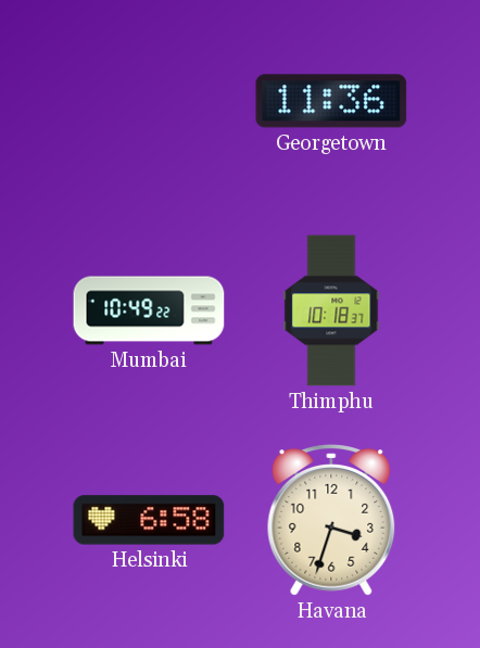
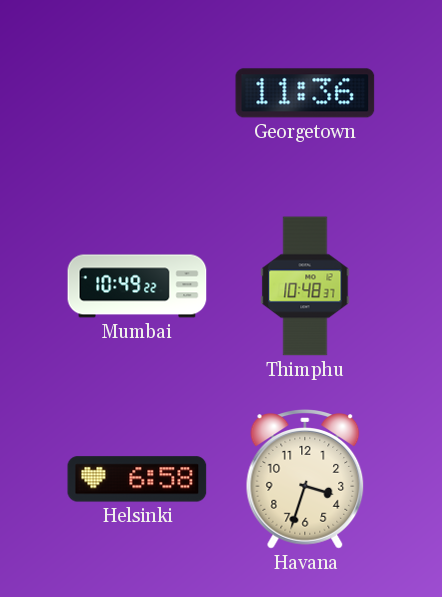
Thimphu: 10:18 -> 10:48
